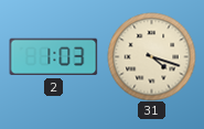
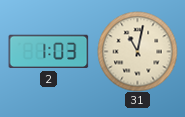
31: 4:18 -> 11:02
